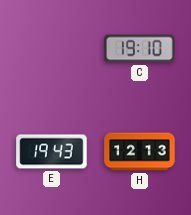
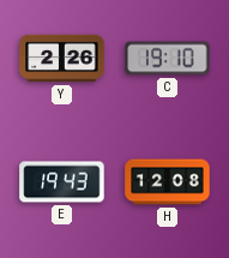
Y: none -> 2:26
H: 12:13 -> 12:08
